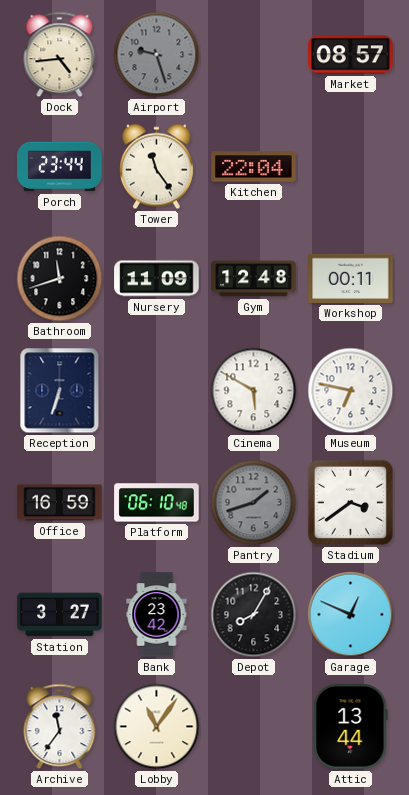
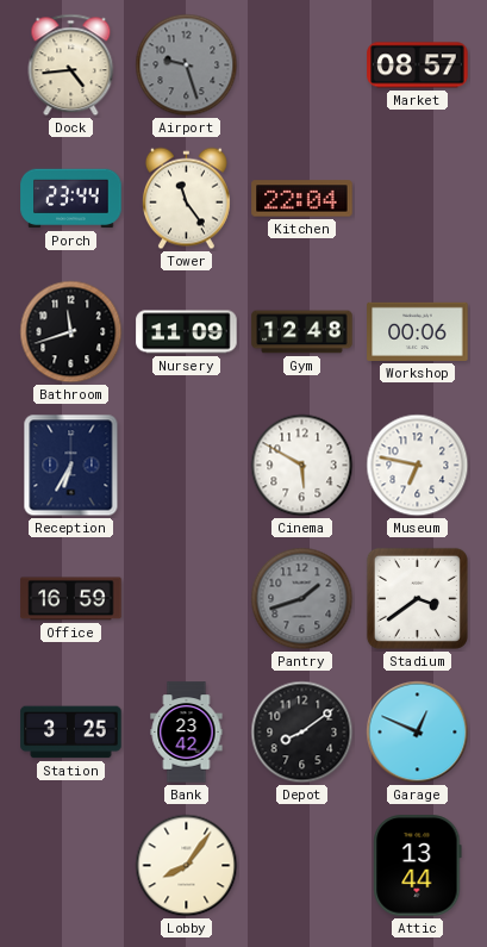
Workshop: 00:11 -> 00:06
Reception: 6:33 -> 6:35
Platform: 06:10 -> none
Station: 3:27 -> 3:25
Depot: 8:05 -> 8:09
Archive: 11:36 -> none
Lobby: 11:06 -> 8:06
